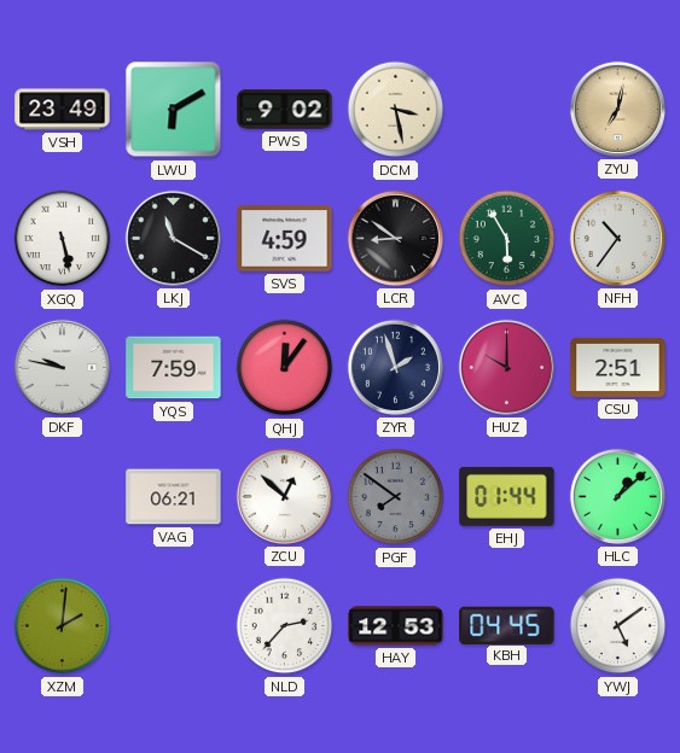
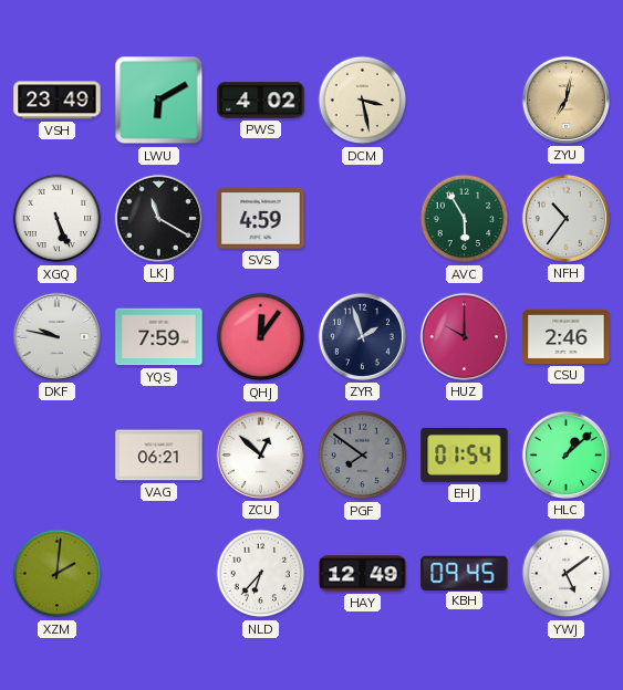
PWS: 9:02 -> 4:02
XGQ: 5:28 -> 5:26
LCR: 8:51 -> none
CSU: 2:51 -> 2:46
EHJ: 01:44 -> 01:54
NLD: 2:37 -> 6:37
HAY: 12:53 -> 12:49
KBH: 04:45 -> 09:45
